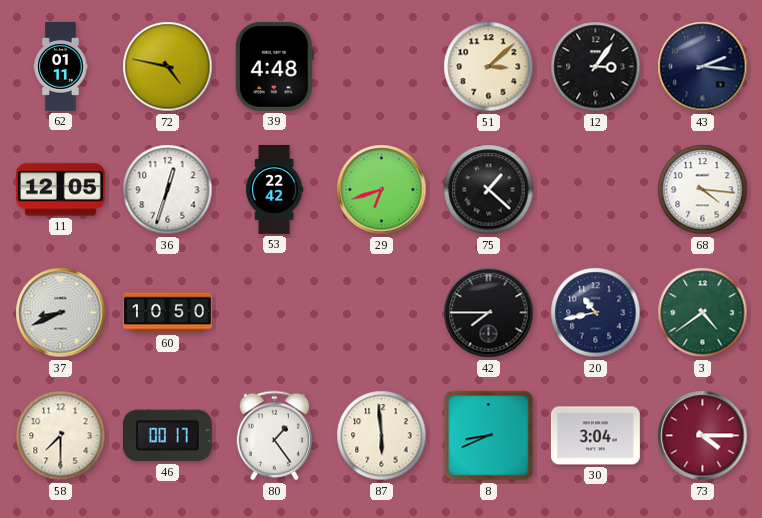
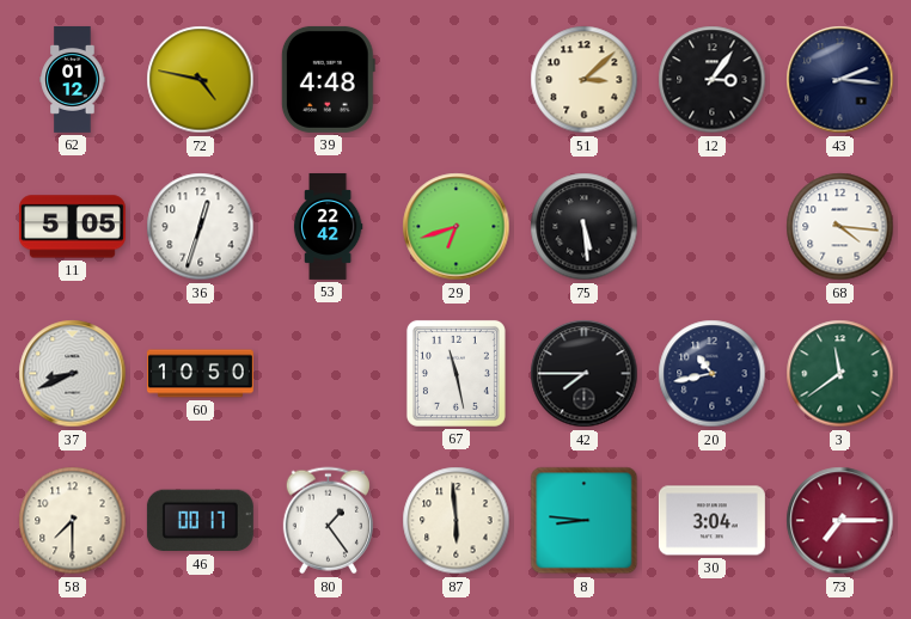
62: 01:11 -> 01:12
11: 12:05 -> 5:05
75: 1:22 -> 5:29
67: none -> 11:28
3: 4:39 -> 11:39
8: 8:41 -> 8:46
73: 4:15 -> 7:15
